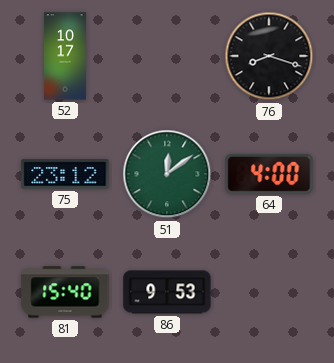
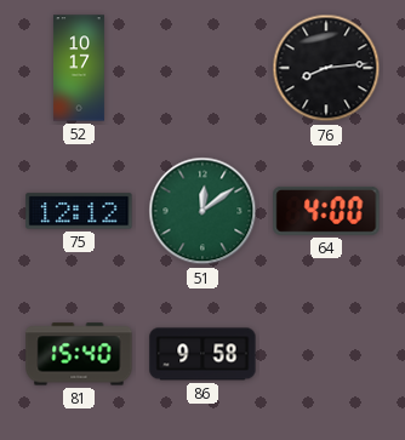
76: 8:18 -> 8:14
75: 23:12 -> 12:12
86: 9:53 -> 9:58
